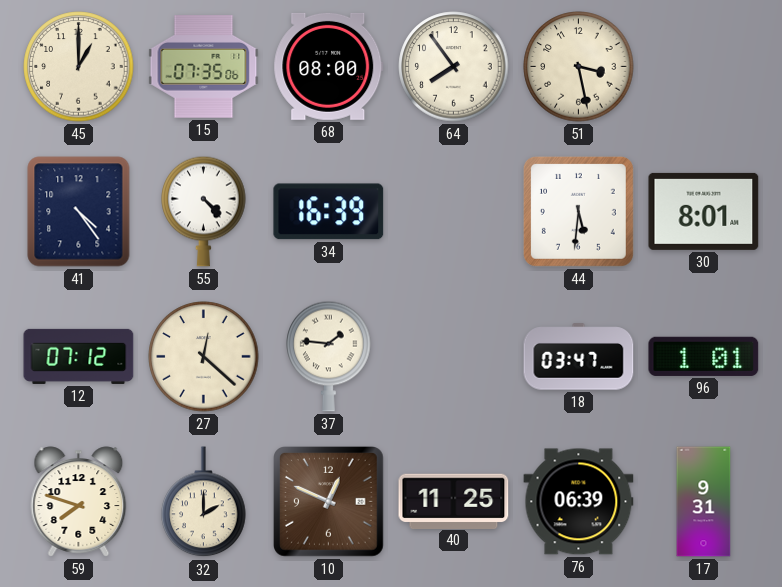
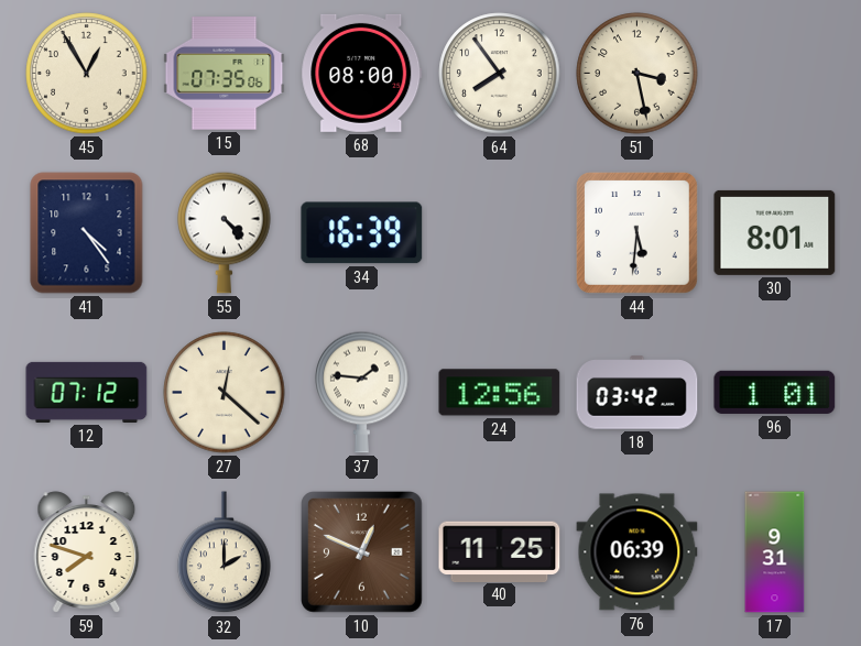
45: 1:00 -> 12:55
24: none -> 12:56
18: 03:47 -> 03:42
